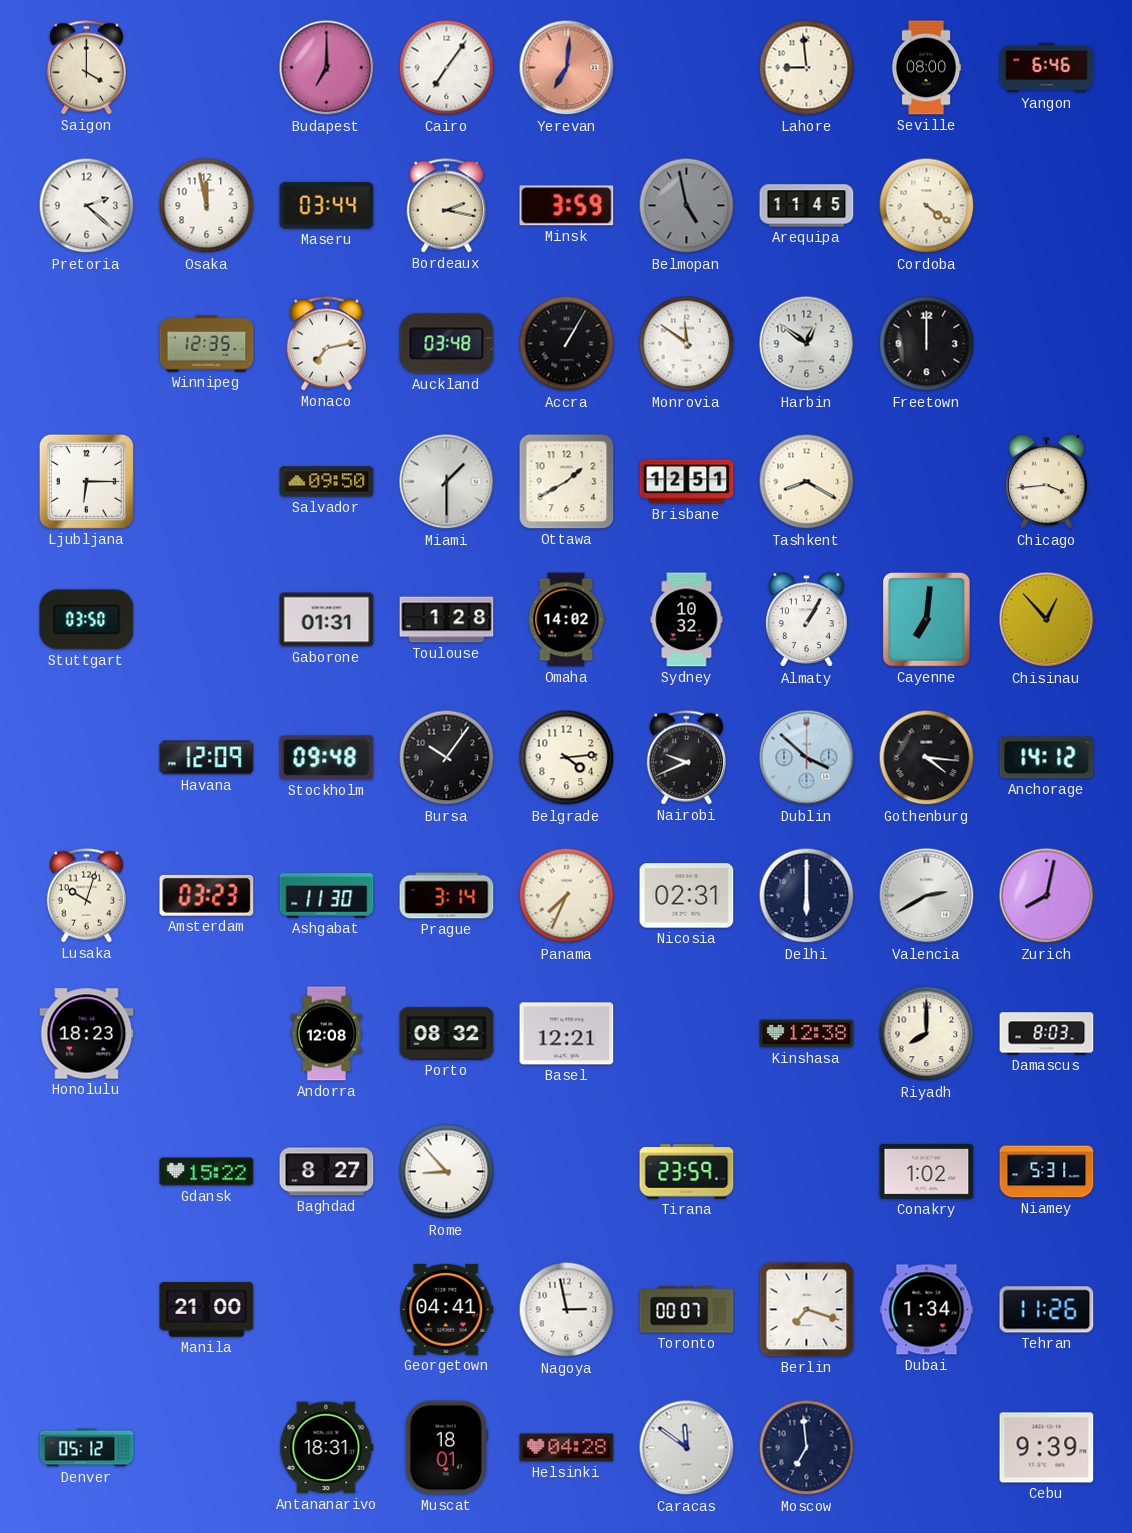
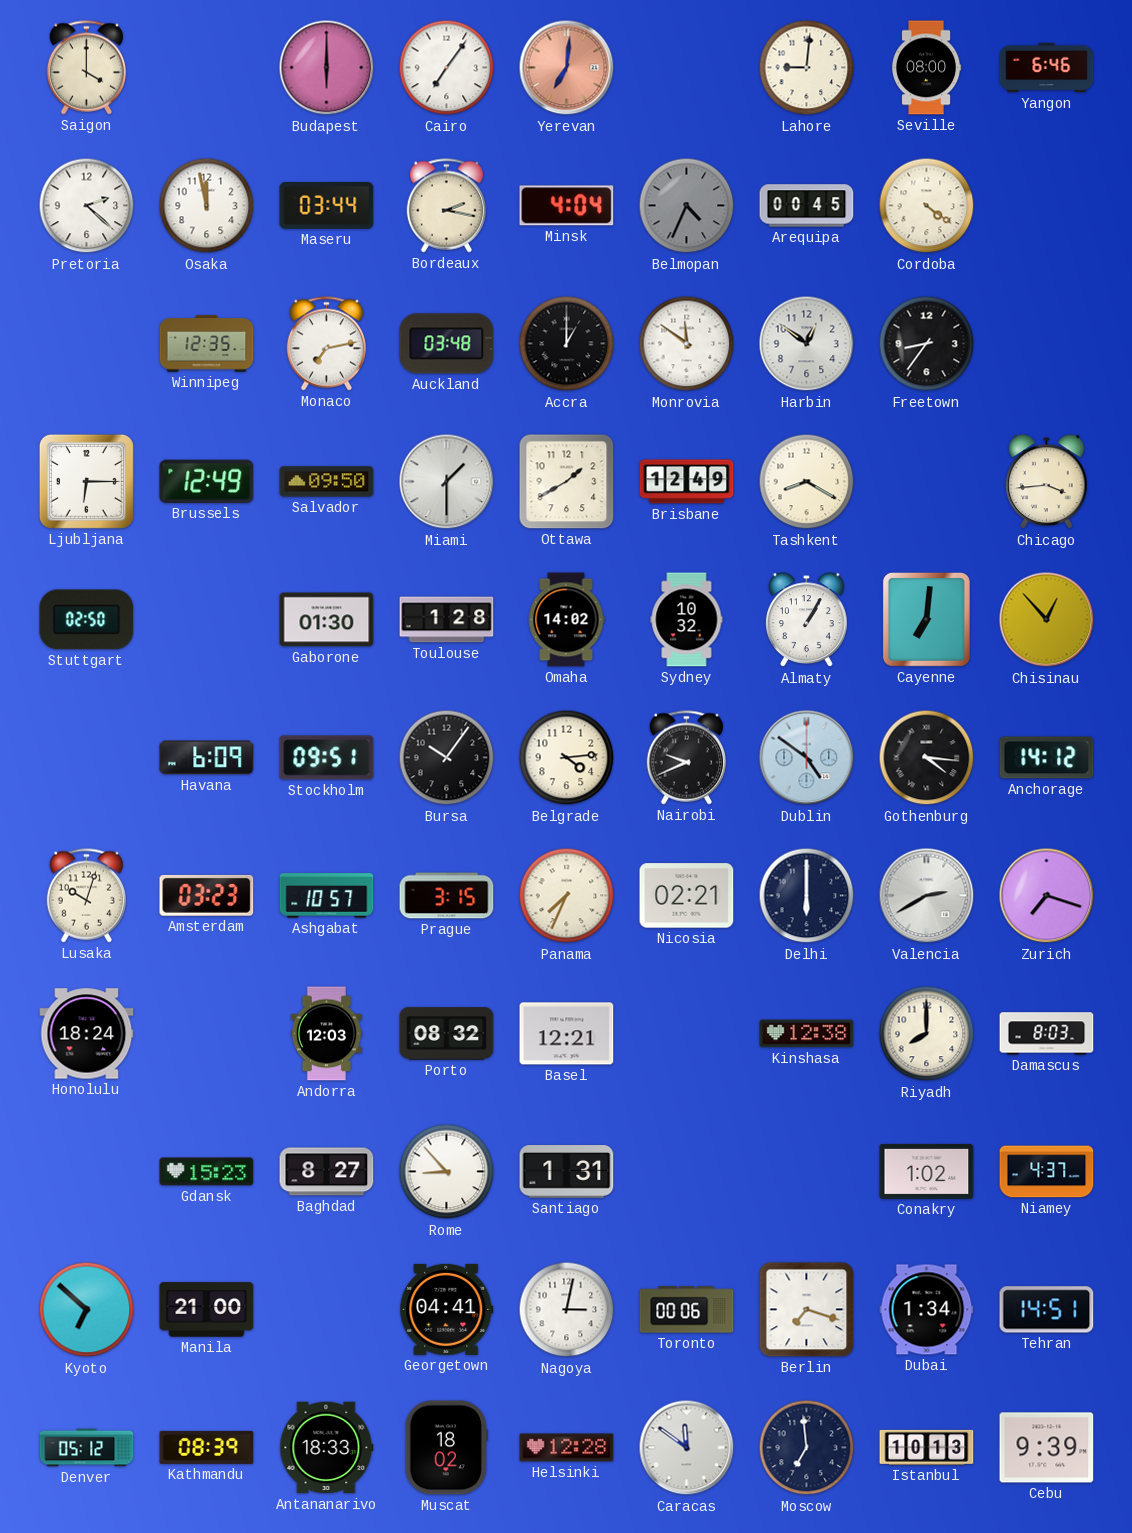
Budapest: 7:00 -> 6:00
Lahore: 8:59 -> 9:01
Minsk: 3:59 -> 4:04
Belmopan: 4:58 -> 4:34
Arequipa: 11:45 -> 00:45
Accra: 1:05 -> 1:00
Freetown: 12:00 -> 8:36
Brussels: none -> 12:49
Brisbane: 12:51 -> 12:49
Stuttgart: 03:50 -> 02:50
Gaborone: 01:31 -> 01:30
Havana: 12:09 -> 6:09
Stockholm: 09:48 -> 09:51
Dublin: 3:52 -> 4:51
Ashgabat: 11:30 -> 10:57
Prague: 3:14 -> 3:15
Nicosia: 02:31 -> 02:21
Zurich: 8:02 -> 7:18
Honolulu: 18:23 -> 18:24
Andorra: 12:08 -> 12:03
Gdansk: 15:22 -> 15:23
Santiago: none -> 1:31
Tirana: 23:59 -> none
Niamey: 5:31 -> 4:37
Kyoto: none -> 6:52
Nagoya: 2:58 -> 3:02
Toronto: 00:07 -> 00:06
Tehran: 11:26 -> 14:51
Kathmandu: none -> 08:39
Antananarivo: 18:31 -> 18:33
Muscat: 18:01 -> 18:02
Helsinki: 04:28 -> 12:28
Istanbul: none -> 10:13
